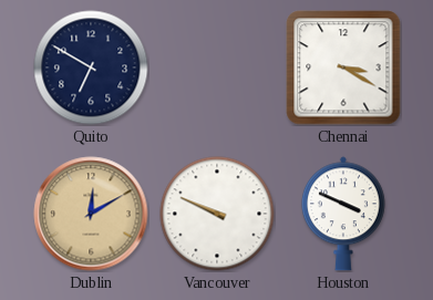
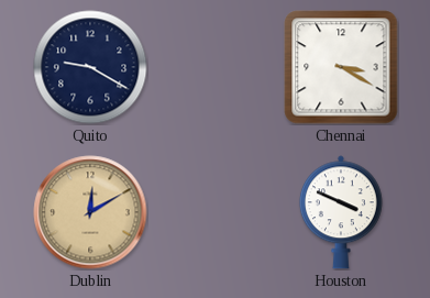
Quito: 6:50 -> 9:20
Vancouver: 9:49 -> none
